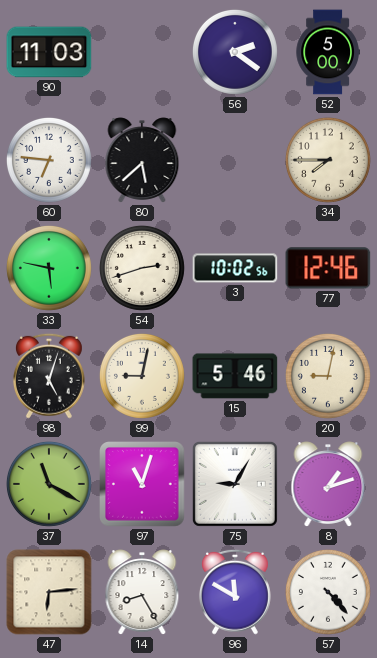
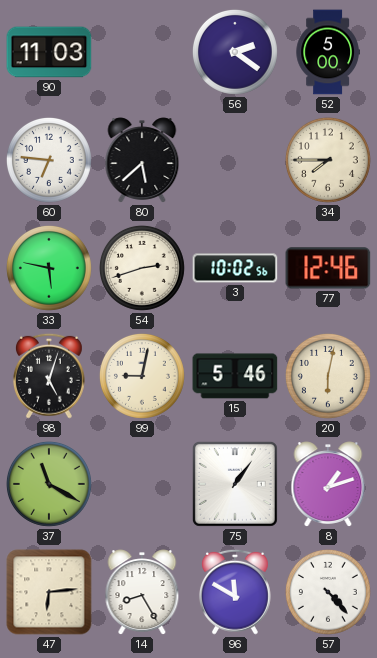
20: 9:02 -> 6:02
97: 11:03 -> none
75: 9:05 -> 1:06
